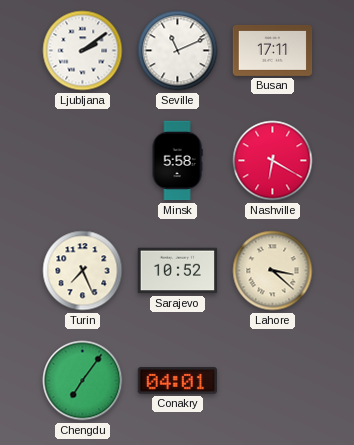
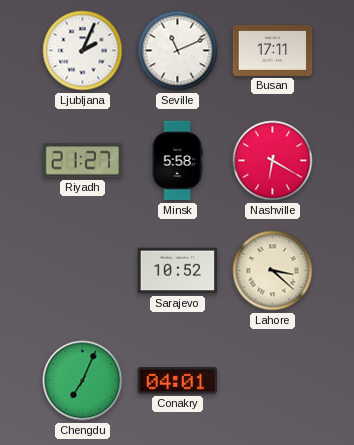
Ljubljana: 2:09 -> 2:04
Riyadh: none -> 21:27
Turin: 7:26 -> none
Chengdu: 7:06 -> 7:04
